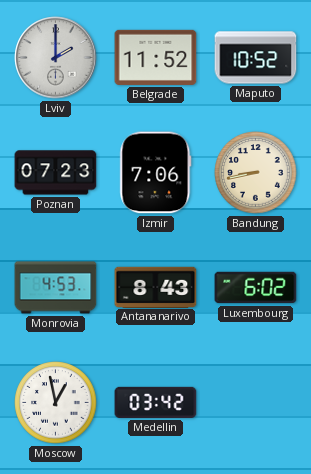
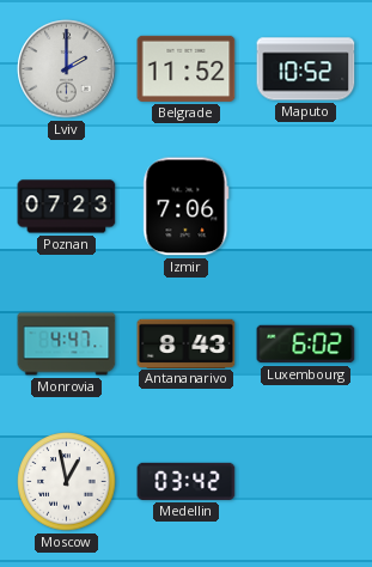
Bandung: 8:43 -> none
Monrovia: 4:53 -> 4:47
